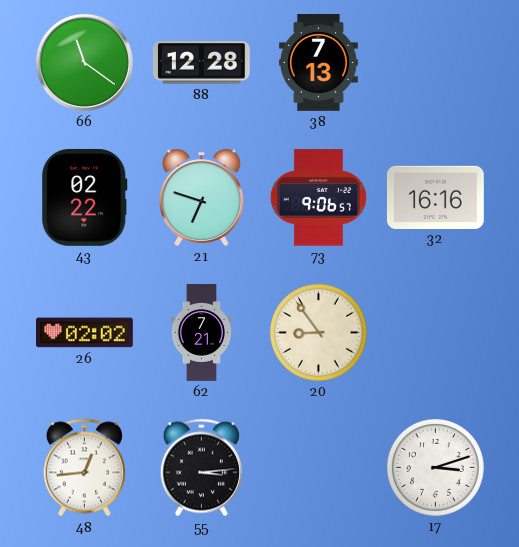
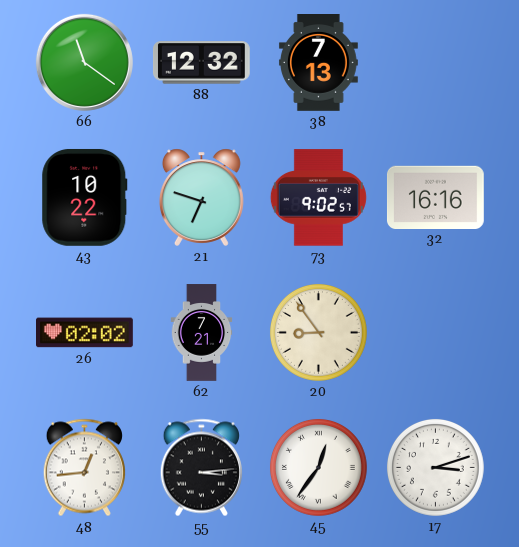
88: 12:28 -> 12:32
43: 02:22 -> 10:22
73: 9:06 -> 9:02
45: none -> 12:36
